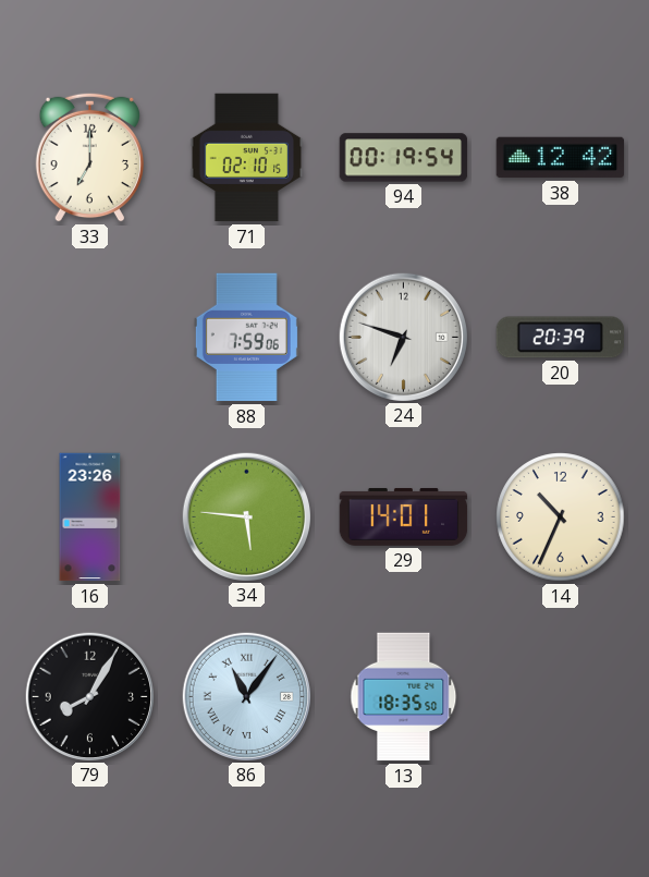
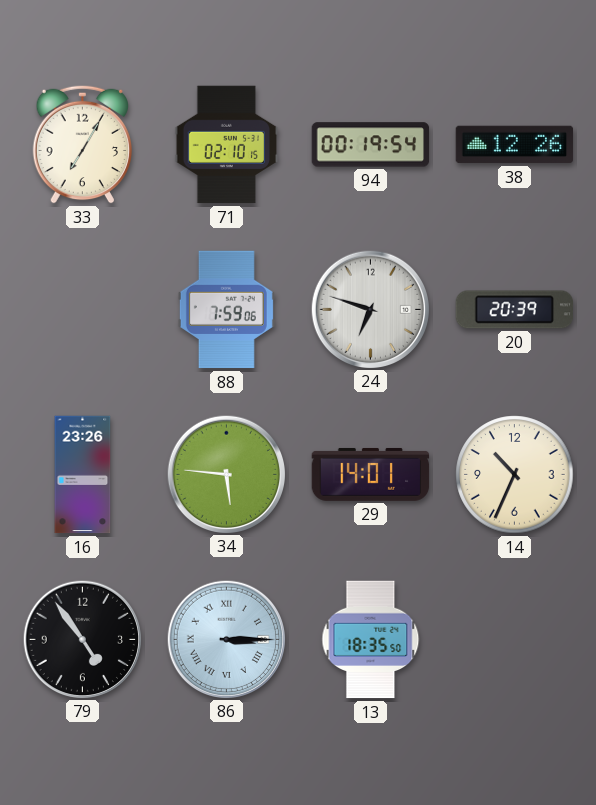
33: 7:00 -> 7:05
38: 12:42 -> 12:26
79: 8:05 -> 4:54
86: 11:06 -> 3:15
